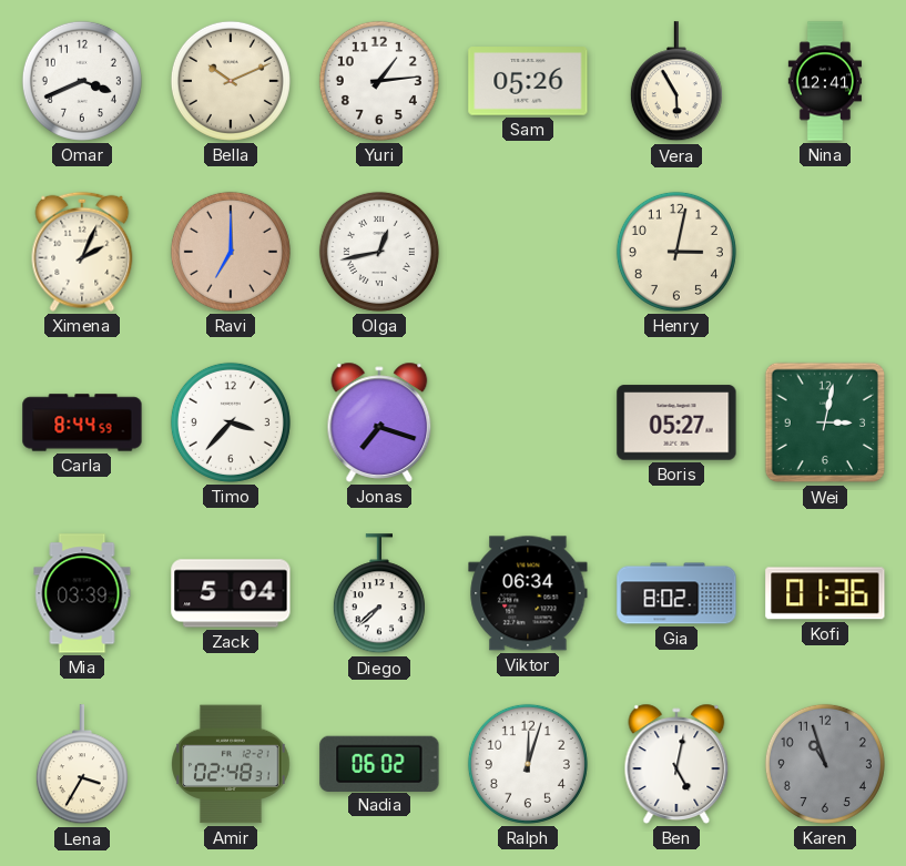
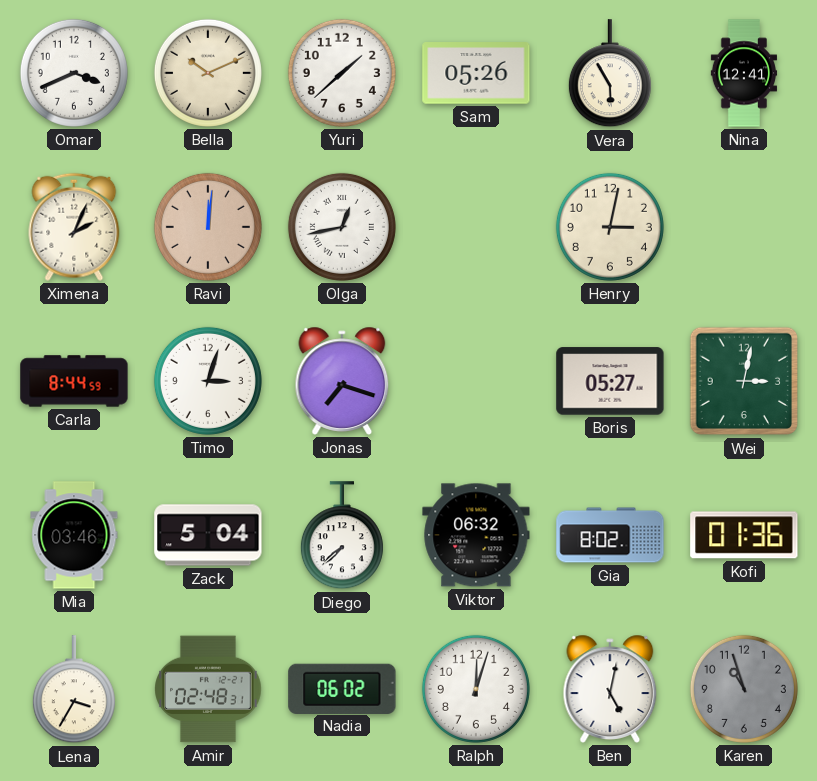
Yuri: 1:14 -> 1:38
Ravi: 7:00 -> 12:01
Timo: 3:37 -> 3:03
Mia: 03:39 -> 03:46
Viktor: 06:34 -> 06:32
